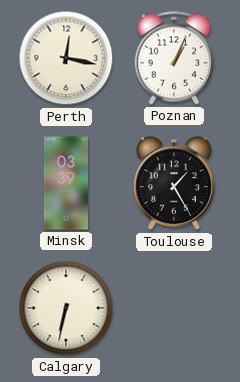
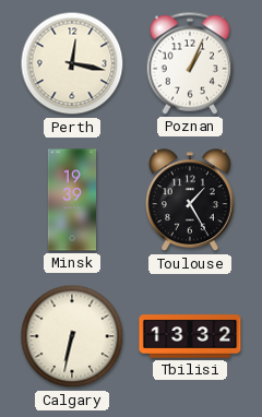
Minsk: 03:39 -> 19:39
Tbilisi: none -> 13:32
